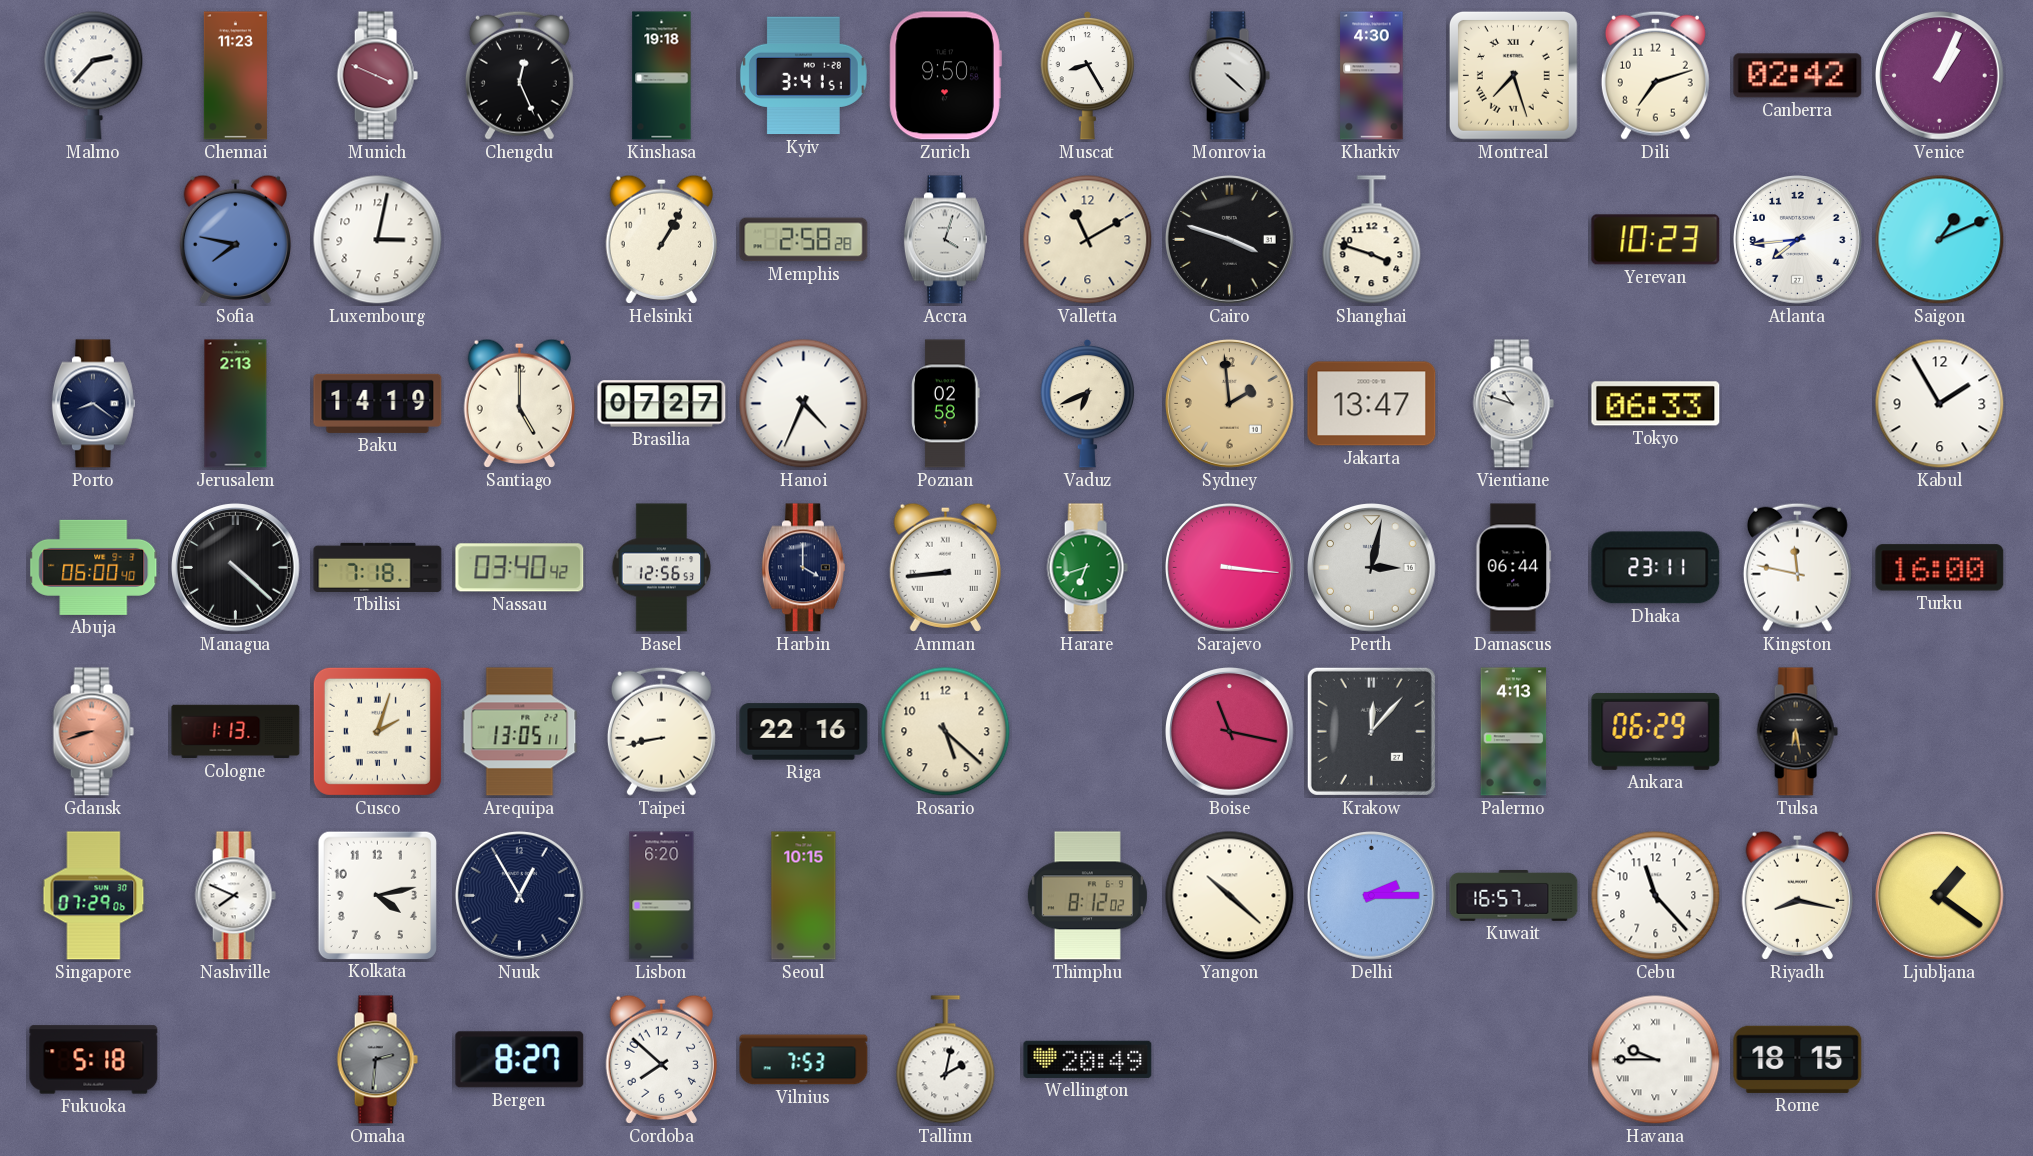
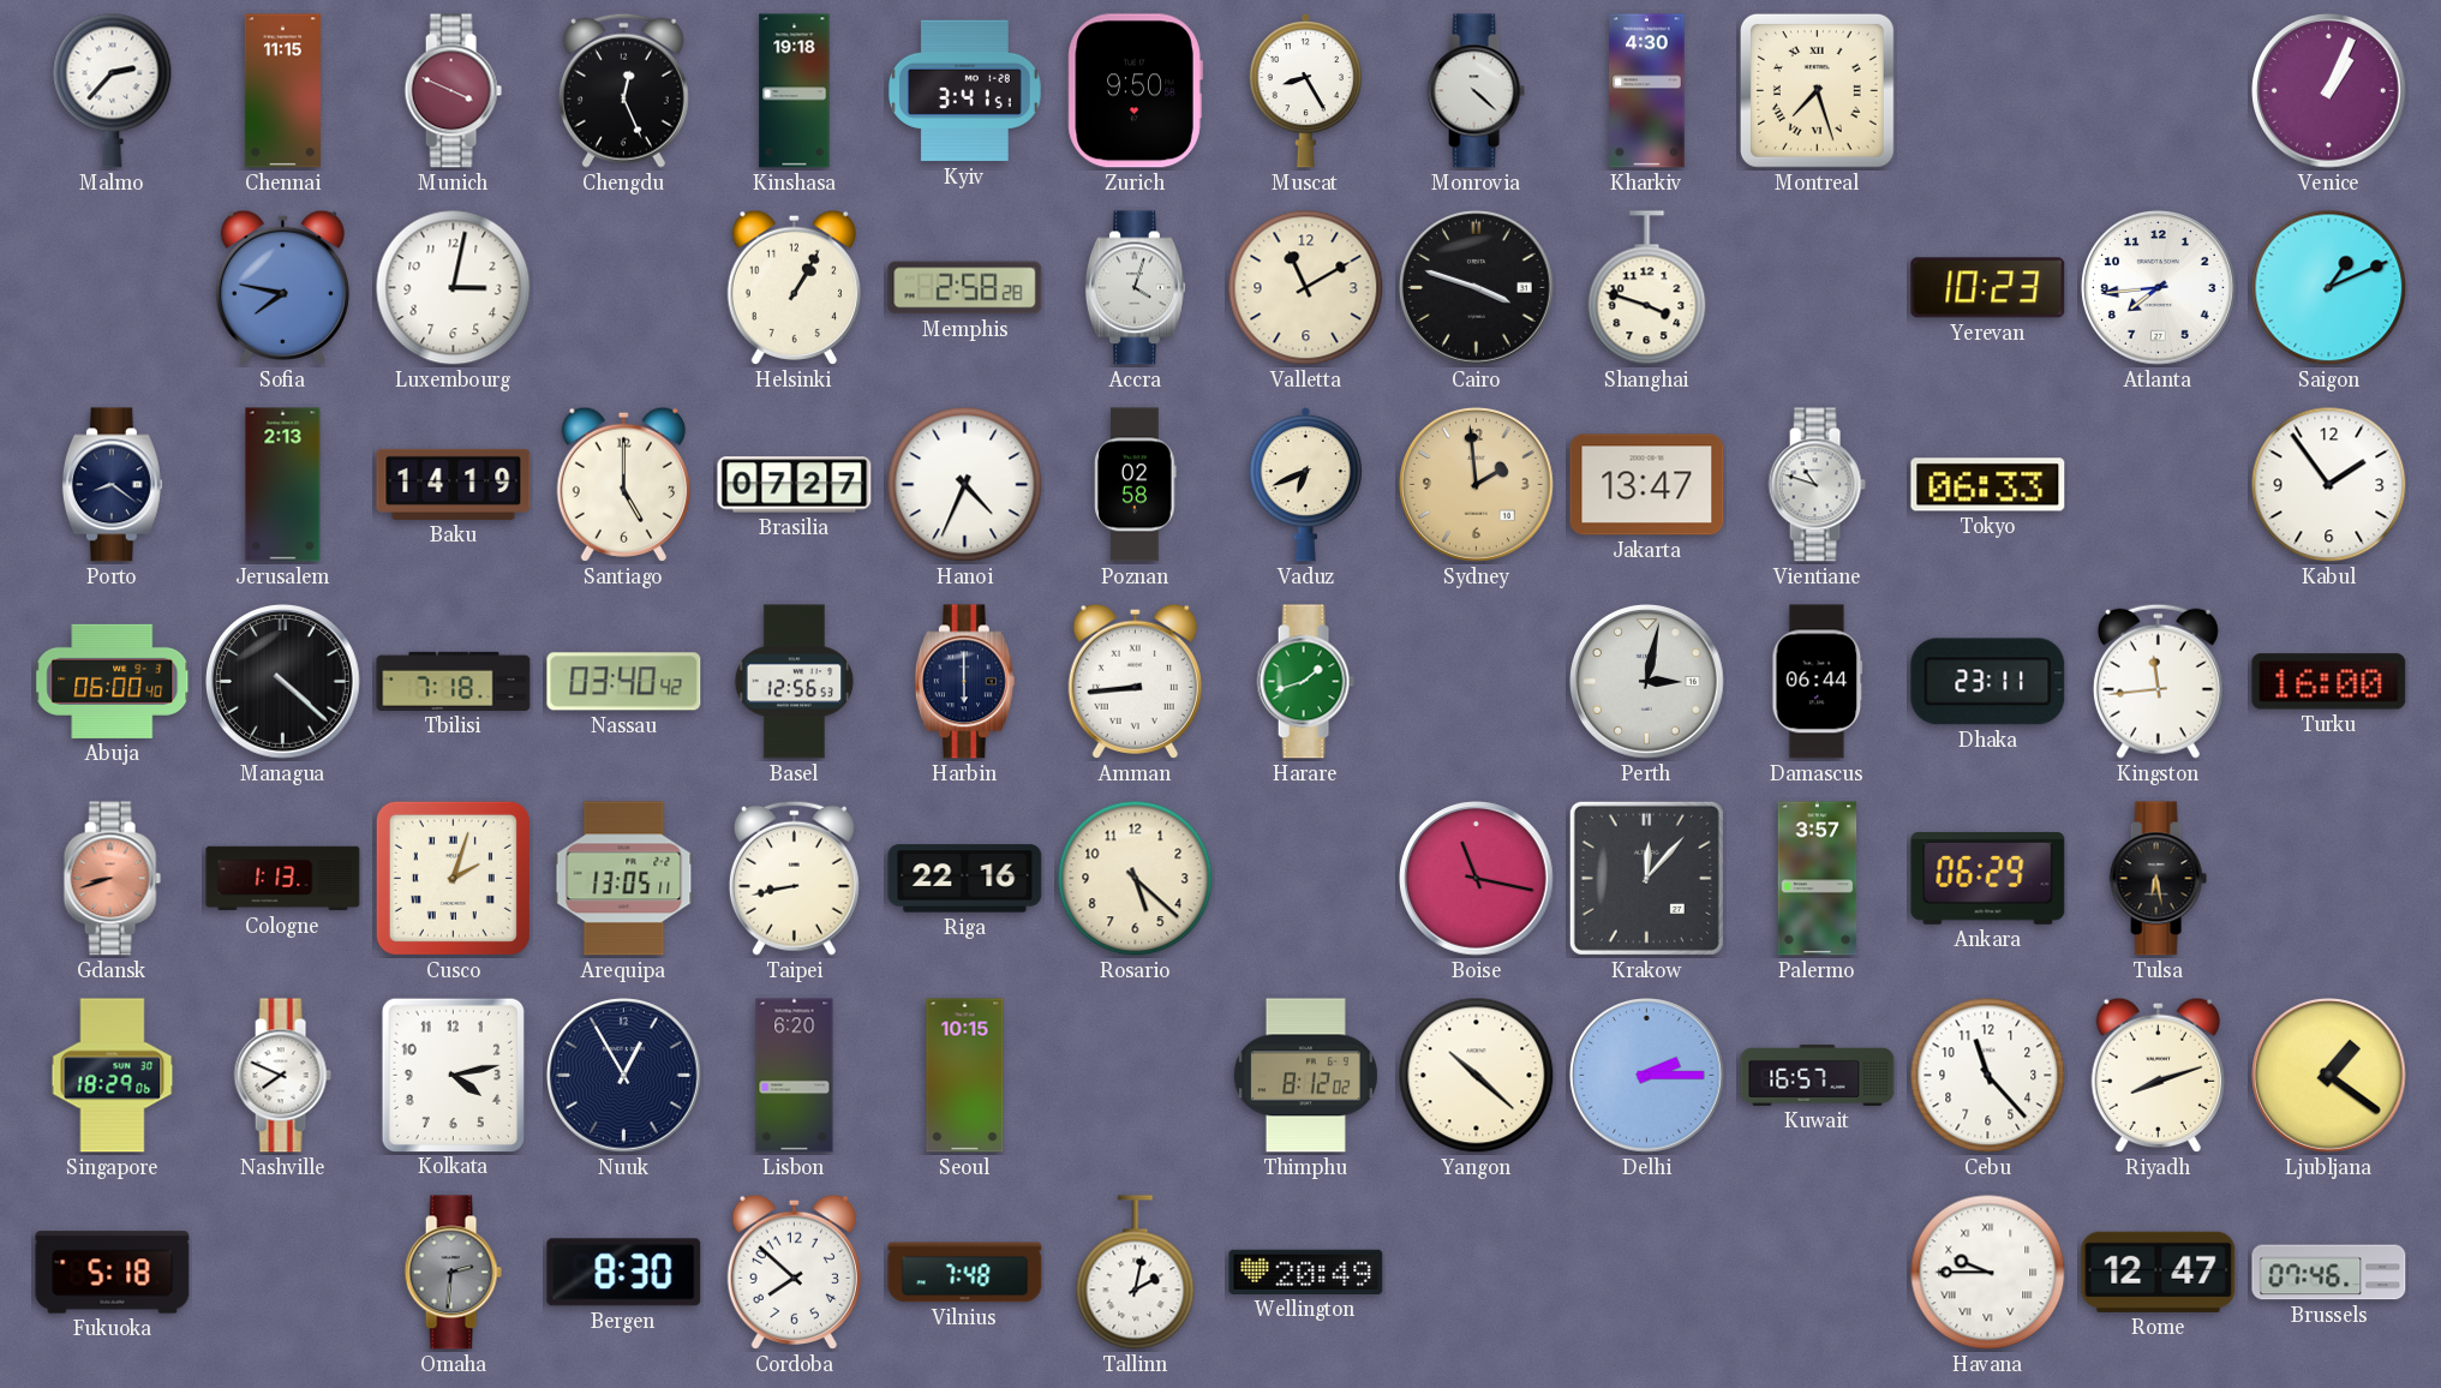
Chennai: 11:23 -> 11:15
Dili: 7:12 -> none
Canberra: 02:42 -> none
Kabul: 1:55 -> 1:54
Harbin: 4:00 -> 6:00
Harare: 6:42 -> 1:42
Sarajevo: 3:16 -> none
Kingston: 11:47 -> 11:44
Palermo: 4:13 -> 3:57
Singapore: 07:29 -> 18:29
Riyadh: 8:17 -> 8:12
Bergen: 8:27 -> 8:30
Vilnius: 7:53 -> 7:48
Rome: 18:15 -> 12:47
Brussels: none -> 07:46
